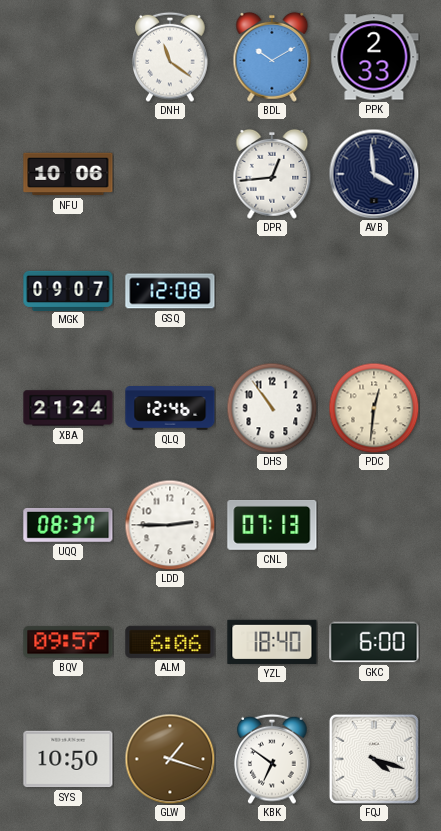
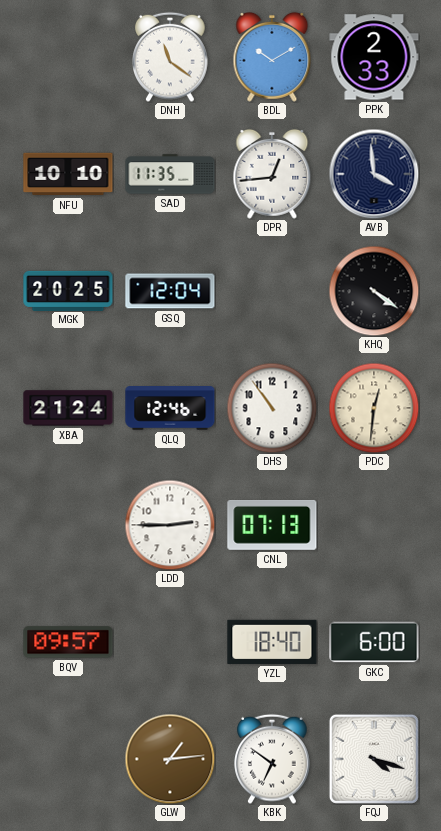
NFU: 10:06 -> 10:10
SAD: none -> 11:35
MGK: 09:07 -> 20:25
GSQ: 12:08 -> 12:04
KHQ: none -> 4:21
UQQ: 08:37 -> none
ALM: 6:06 -> none
SYS: 10:50 -> none
GLW: 1:18 -> 1:14
